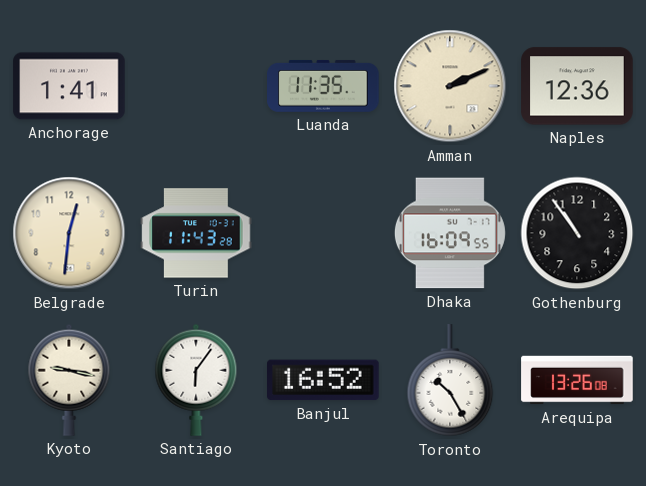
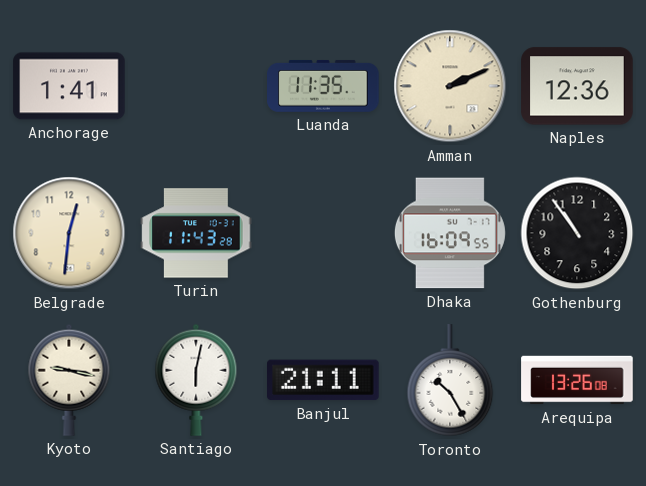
Santiago: 6:06 -> 6:02
Banjul: 16:52 -> 21:11
